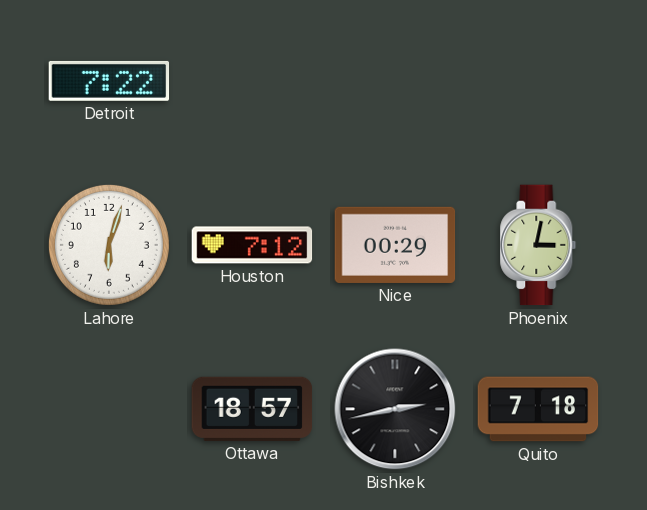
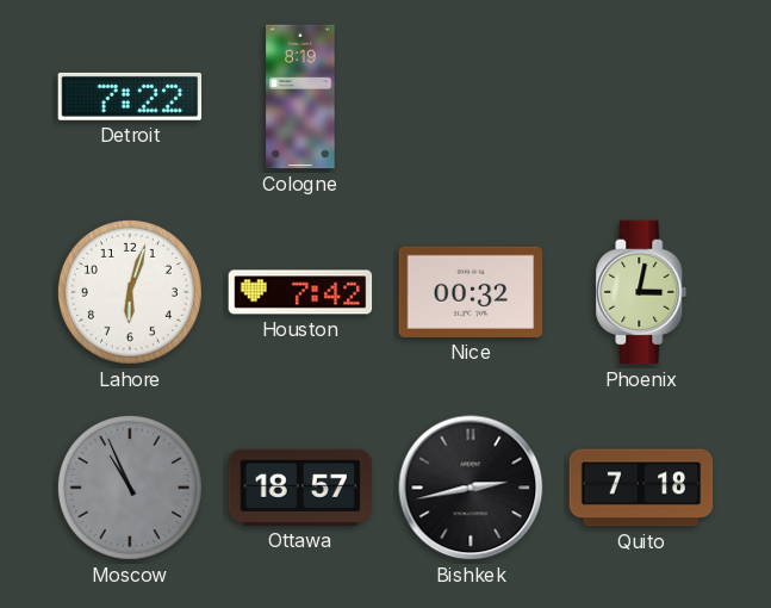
Cologne: none -> 8:19
Houston: 7:12 -> 7:42
Nice: 00:29 -> 00:32
Moscow: none -> 10:56
